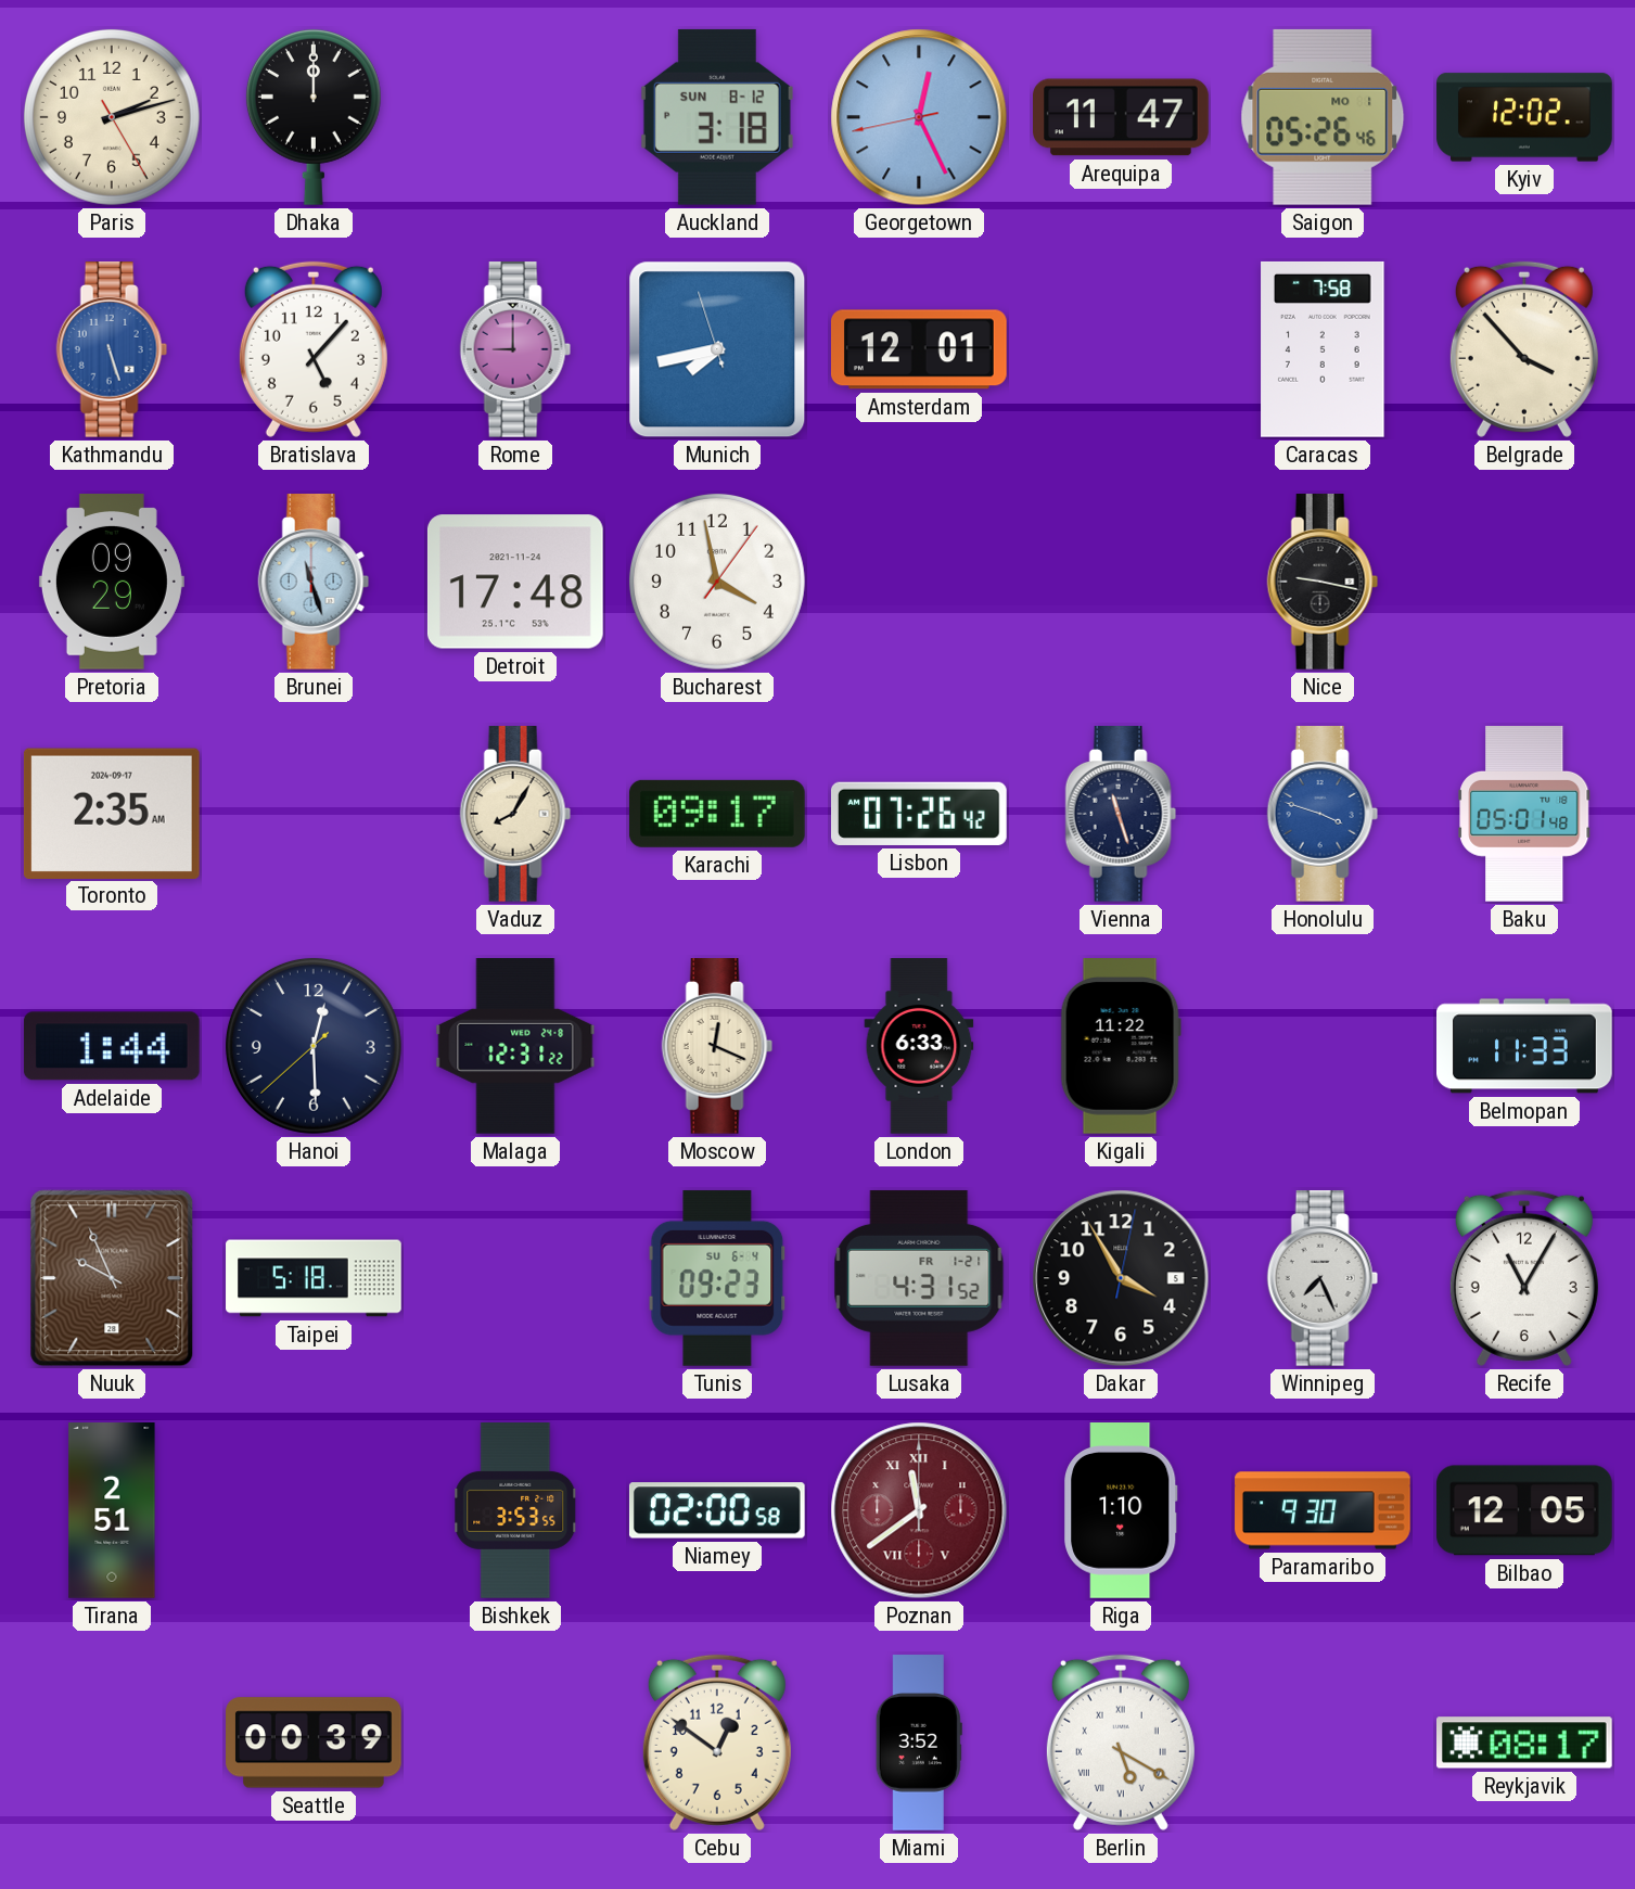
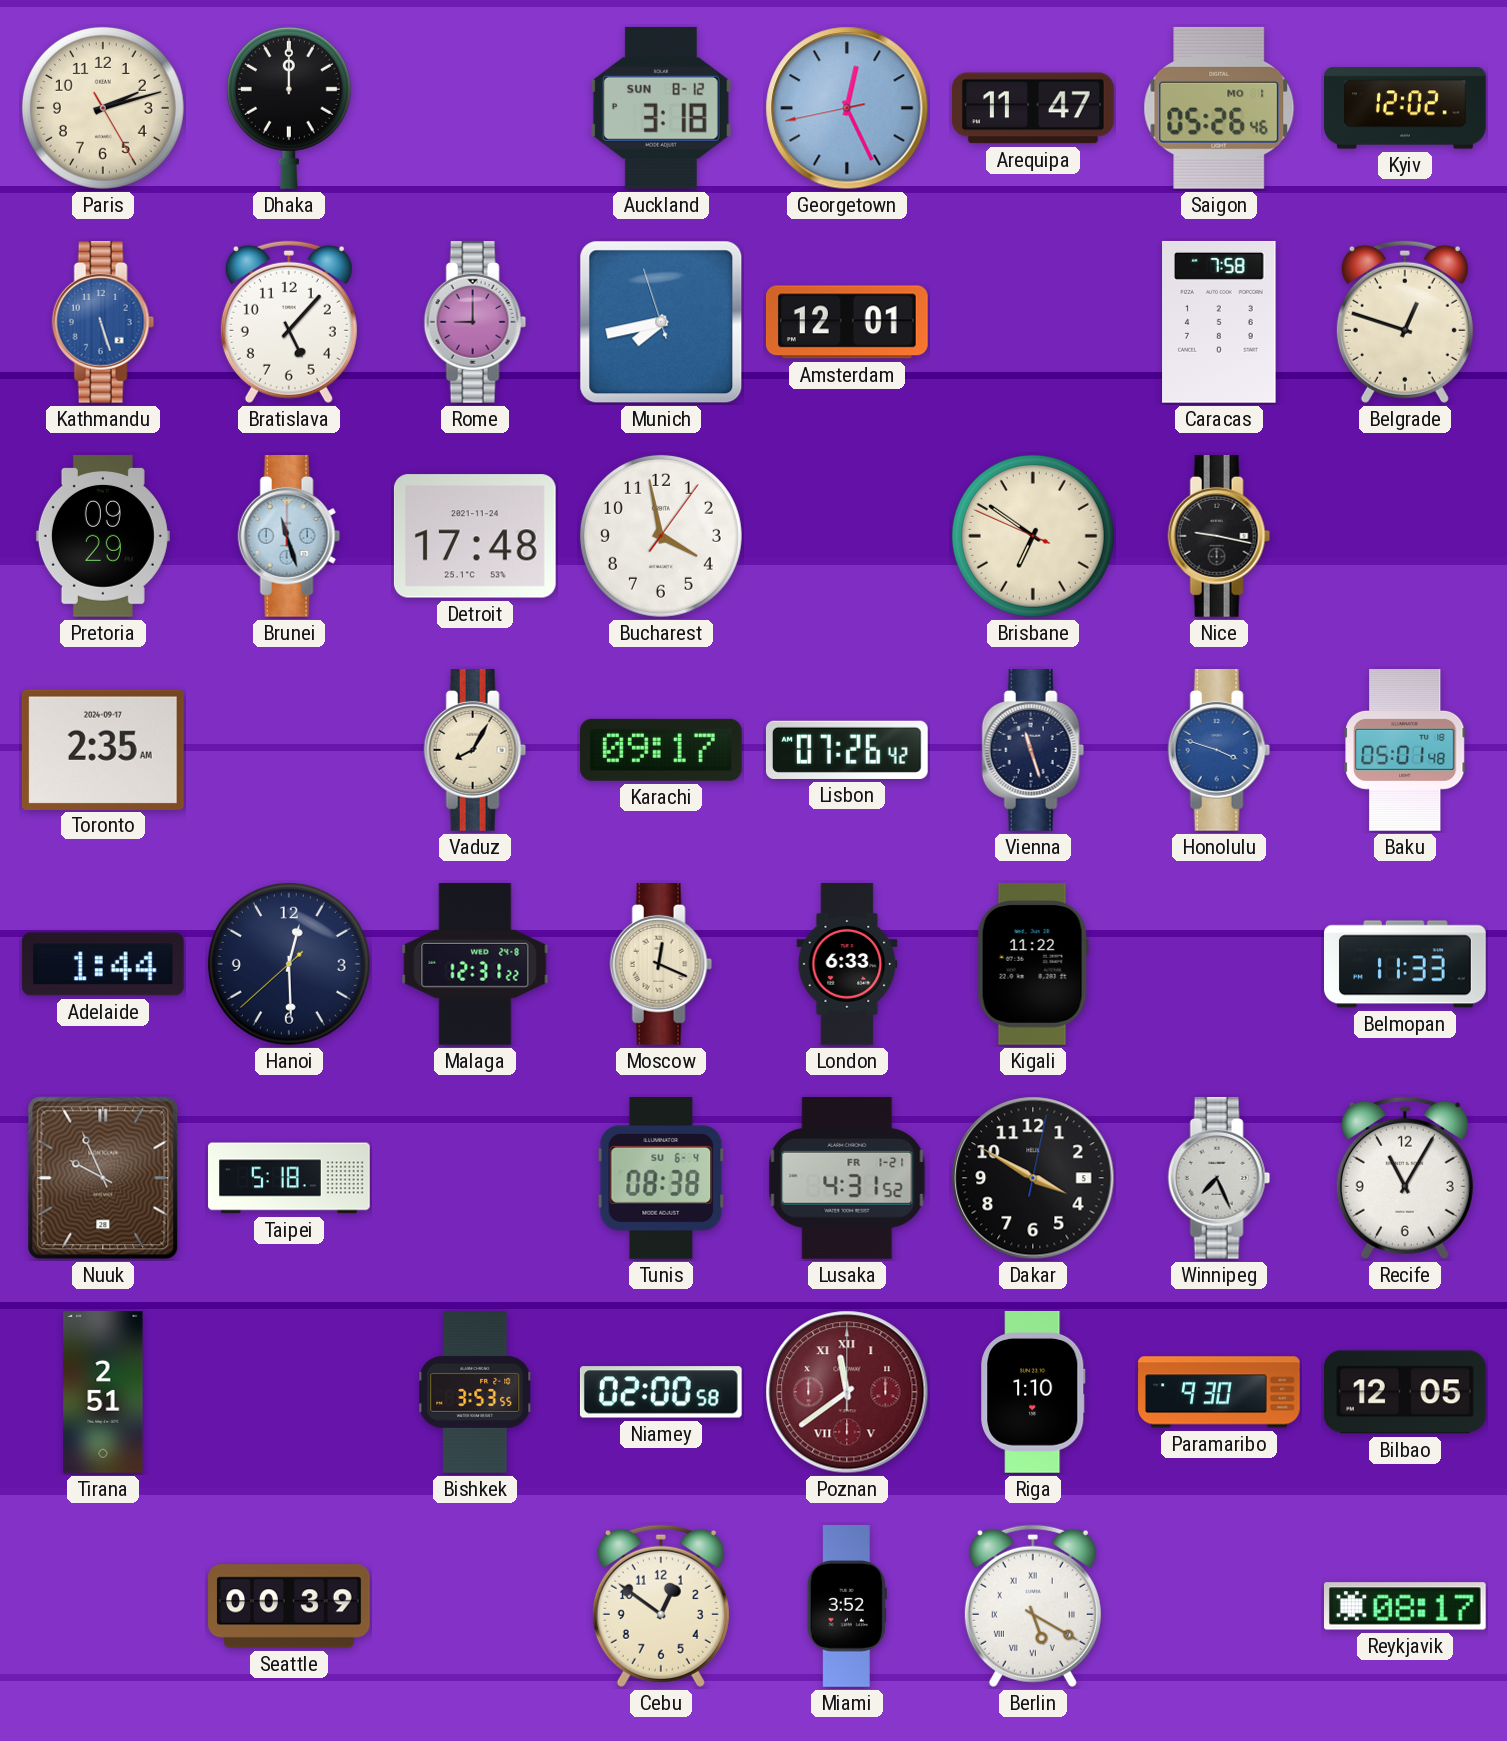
Belgrade: 3:53 -> 12:48
Brisbane: none -> 6:50
Tunis: 09:23 -> 08:38
Dakar: 3:55 -> 3:50
